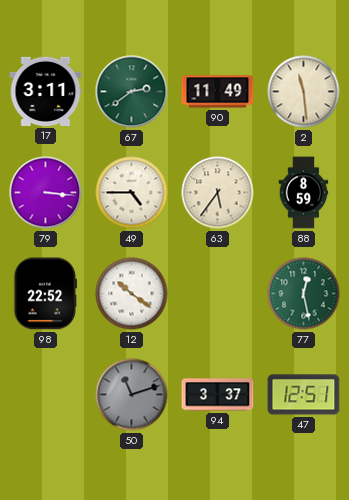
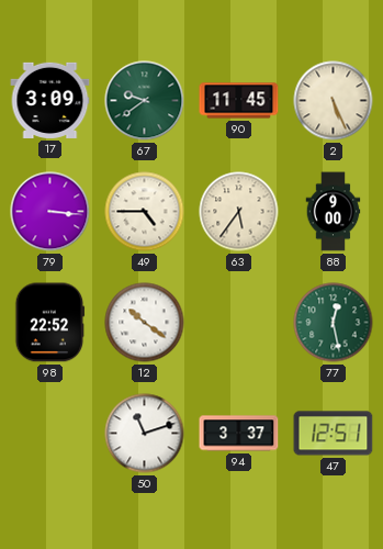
17: 3:11 -> 3:09
67: 2:39 -> 9:39
90: 11:49 -> 11:45
2: 11:29 -> 5:26
88: 8:59 -> 9:00
50 dial: grey -> white
